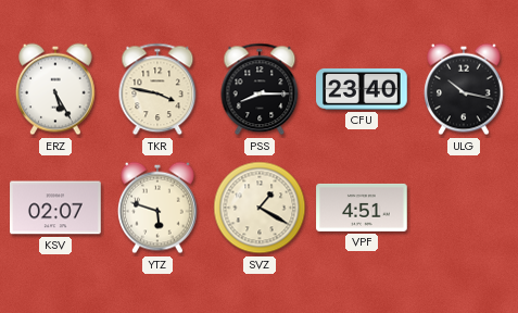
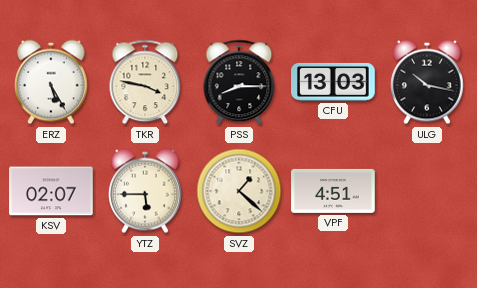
CFU: 23:40 -> 13:03
YTZ: 5:48 -> 5:45
SVZ: 1:20 -> 1:22
